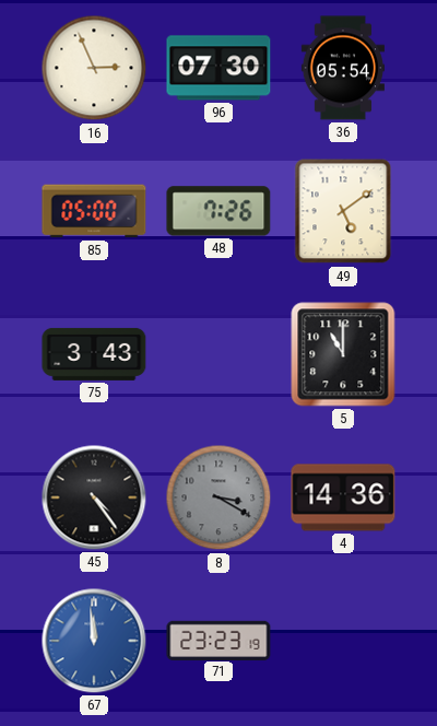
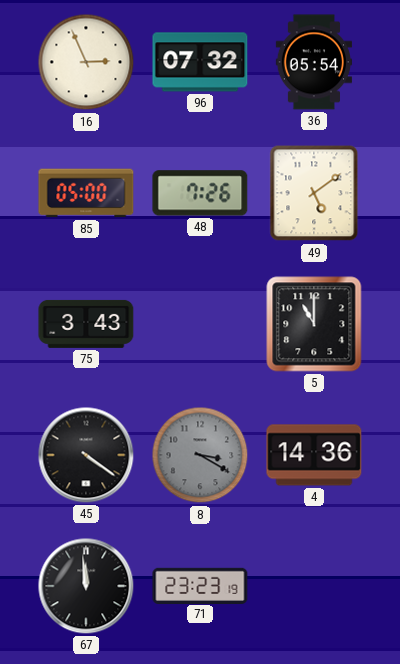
96: 07:30 -> 07:32
45: 4:24 -> 4:21
67 dial: blue -> black
